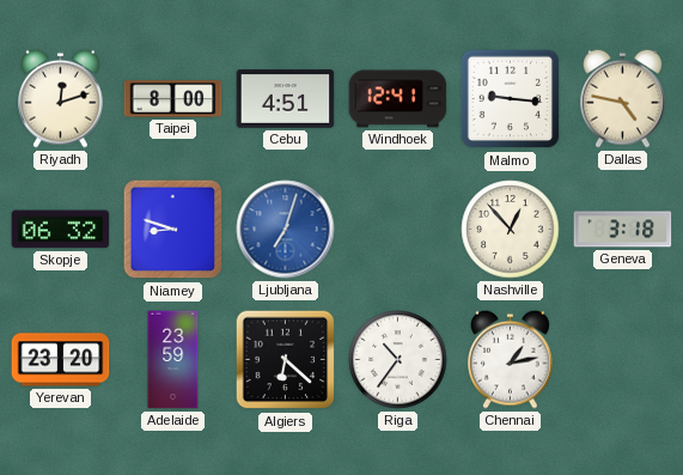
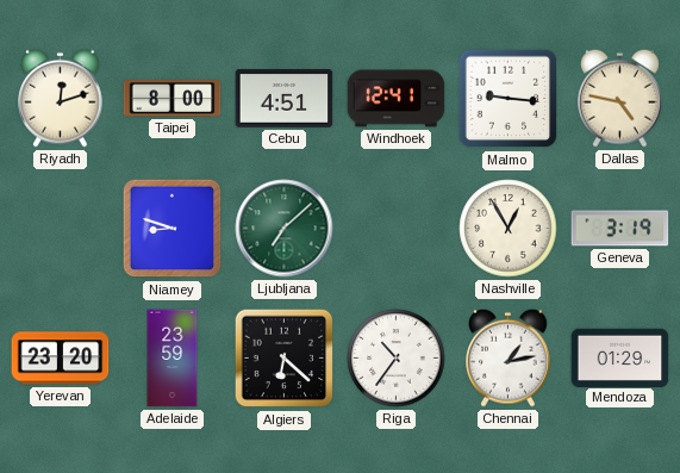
Skopje: 06:32 -> none
Ljubljana: 7:03 -> 7:08
Ljubljana dial: blue -> green
Nashville: 12:53 -> 12:55
Geneva: 3:18 -> 3:19
Mendoza: none -> 01:29
